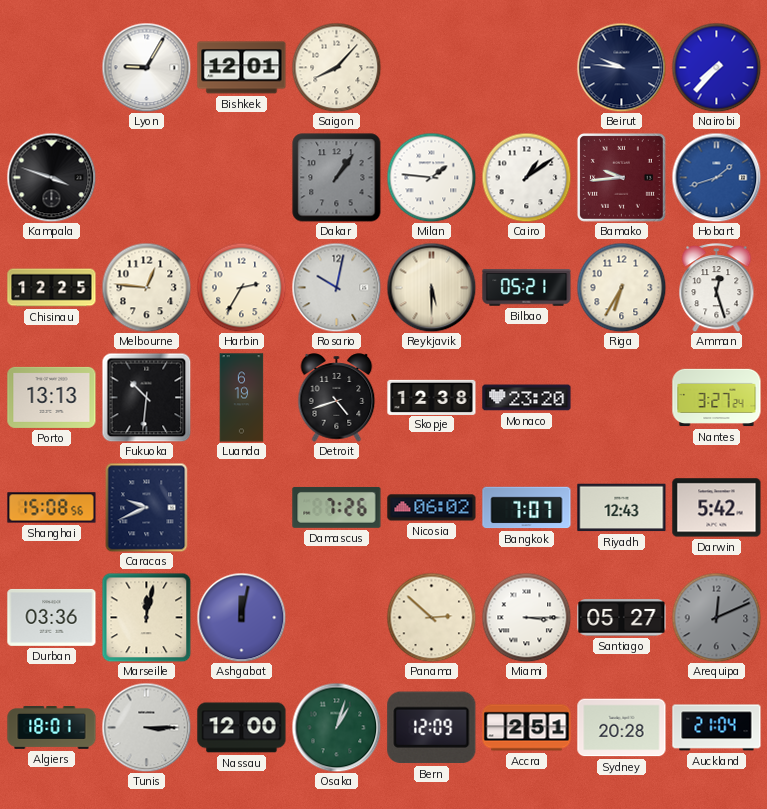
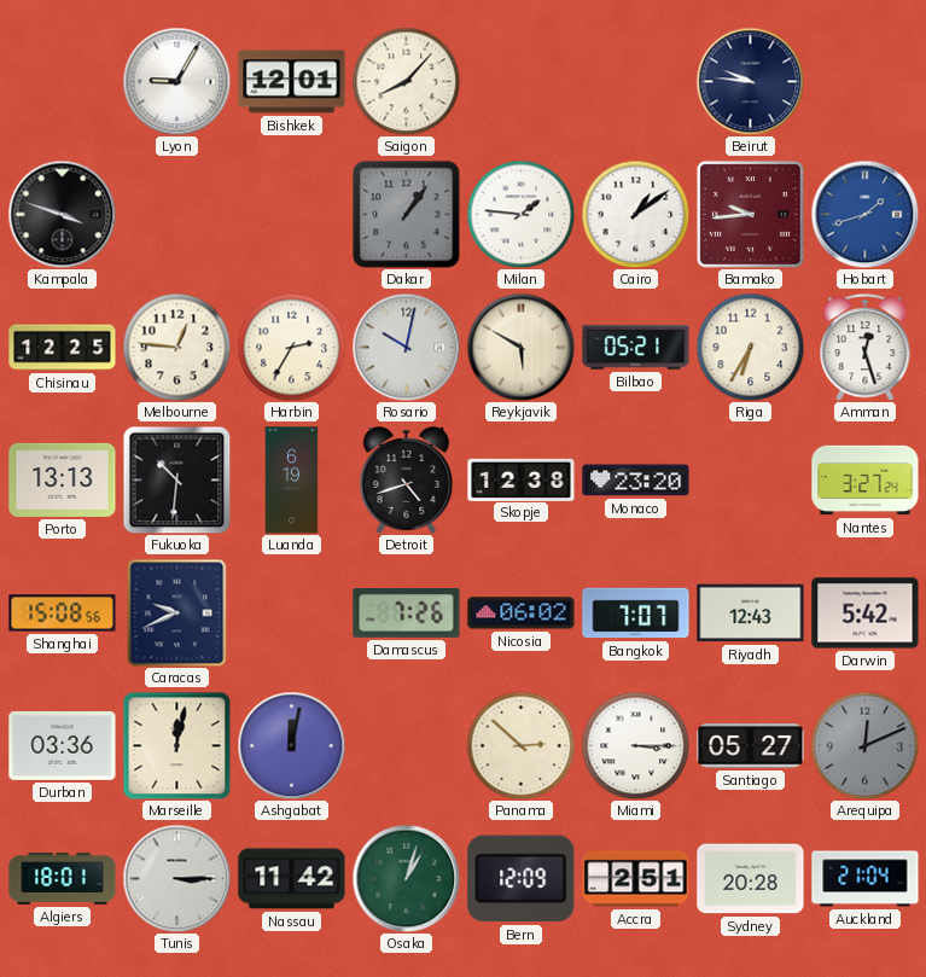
Nairobi: 7:37 -> none
Reykjavik: 5:30 -> 5:50
Nassau: 12:00 -> 11:42
